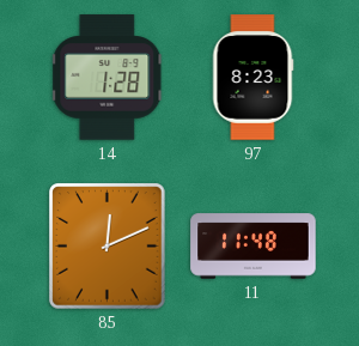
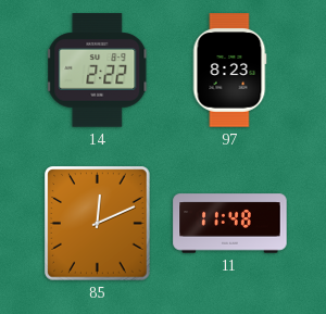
14: 1:28 -> 2:22
